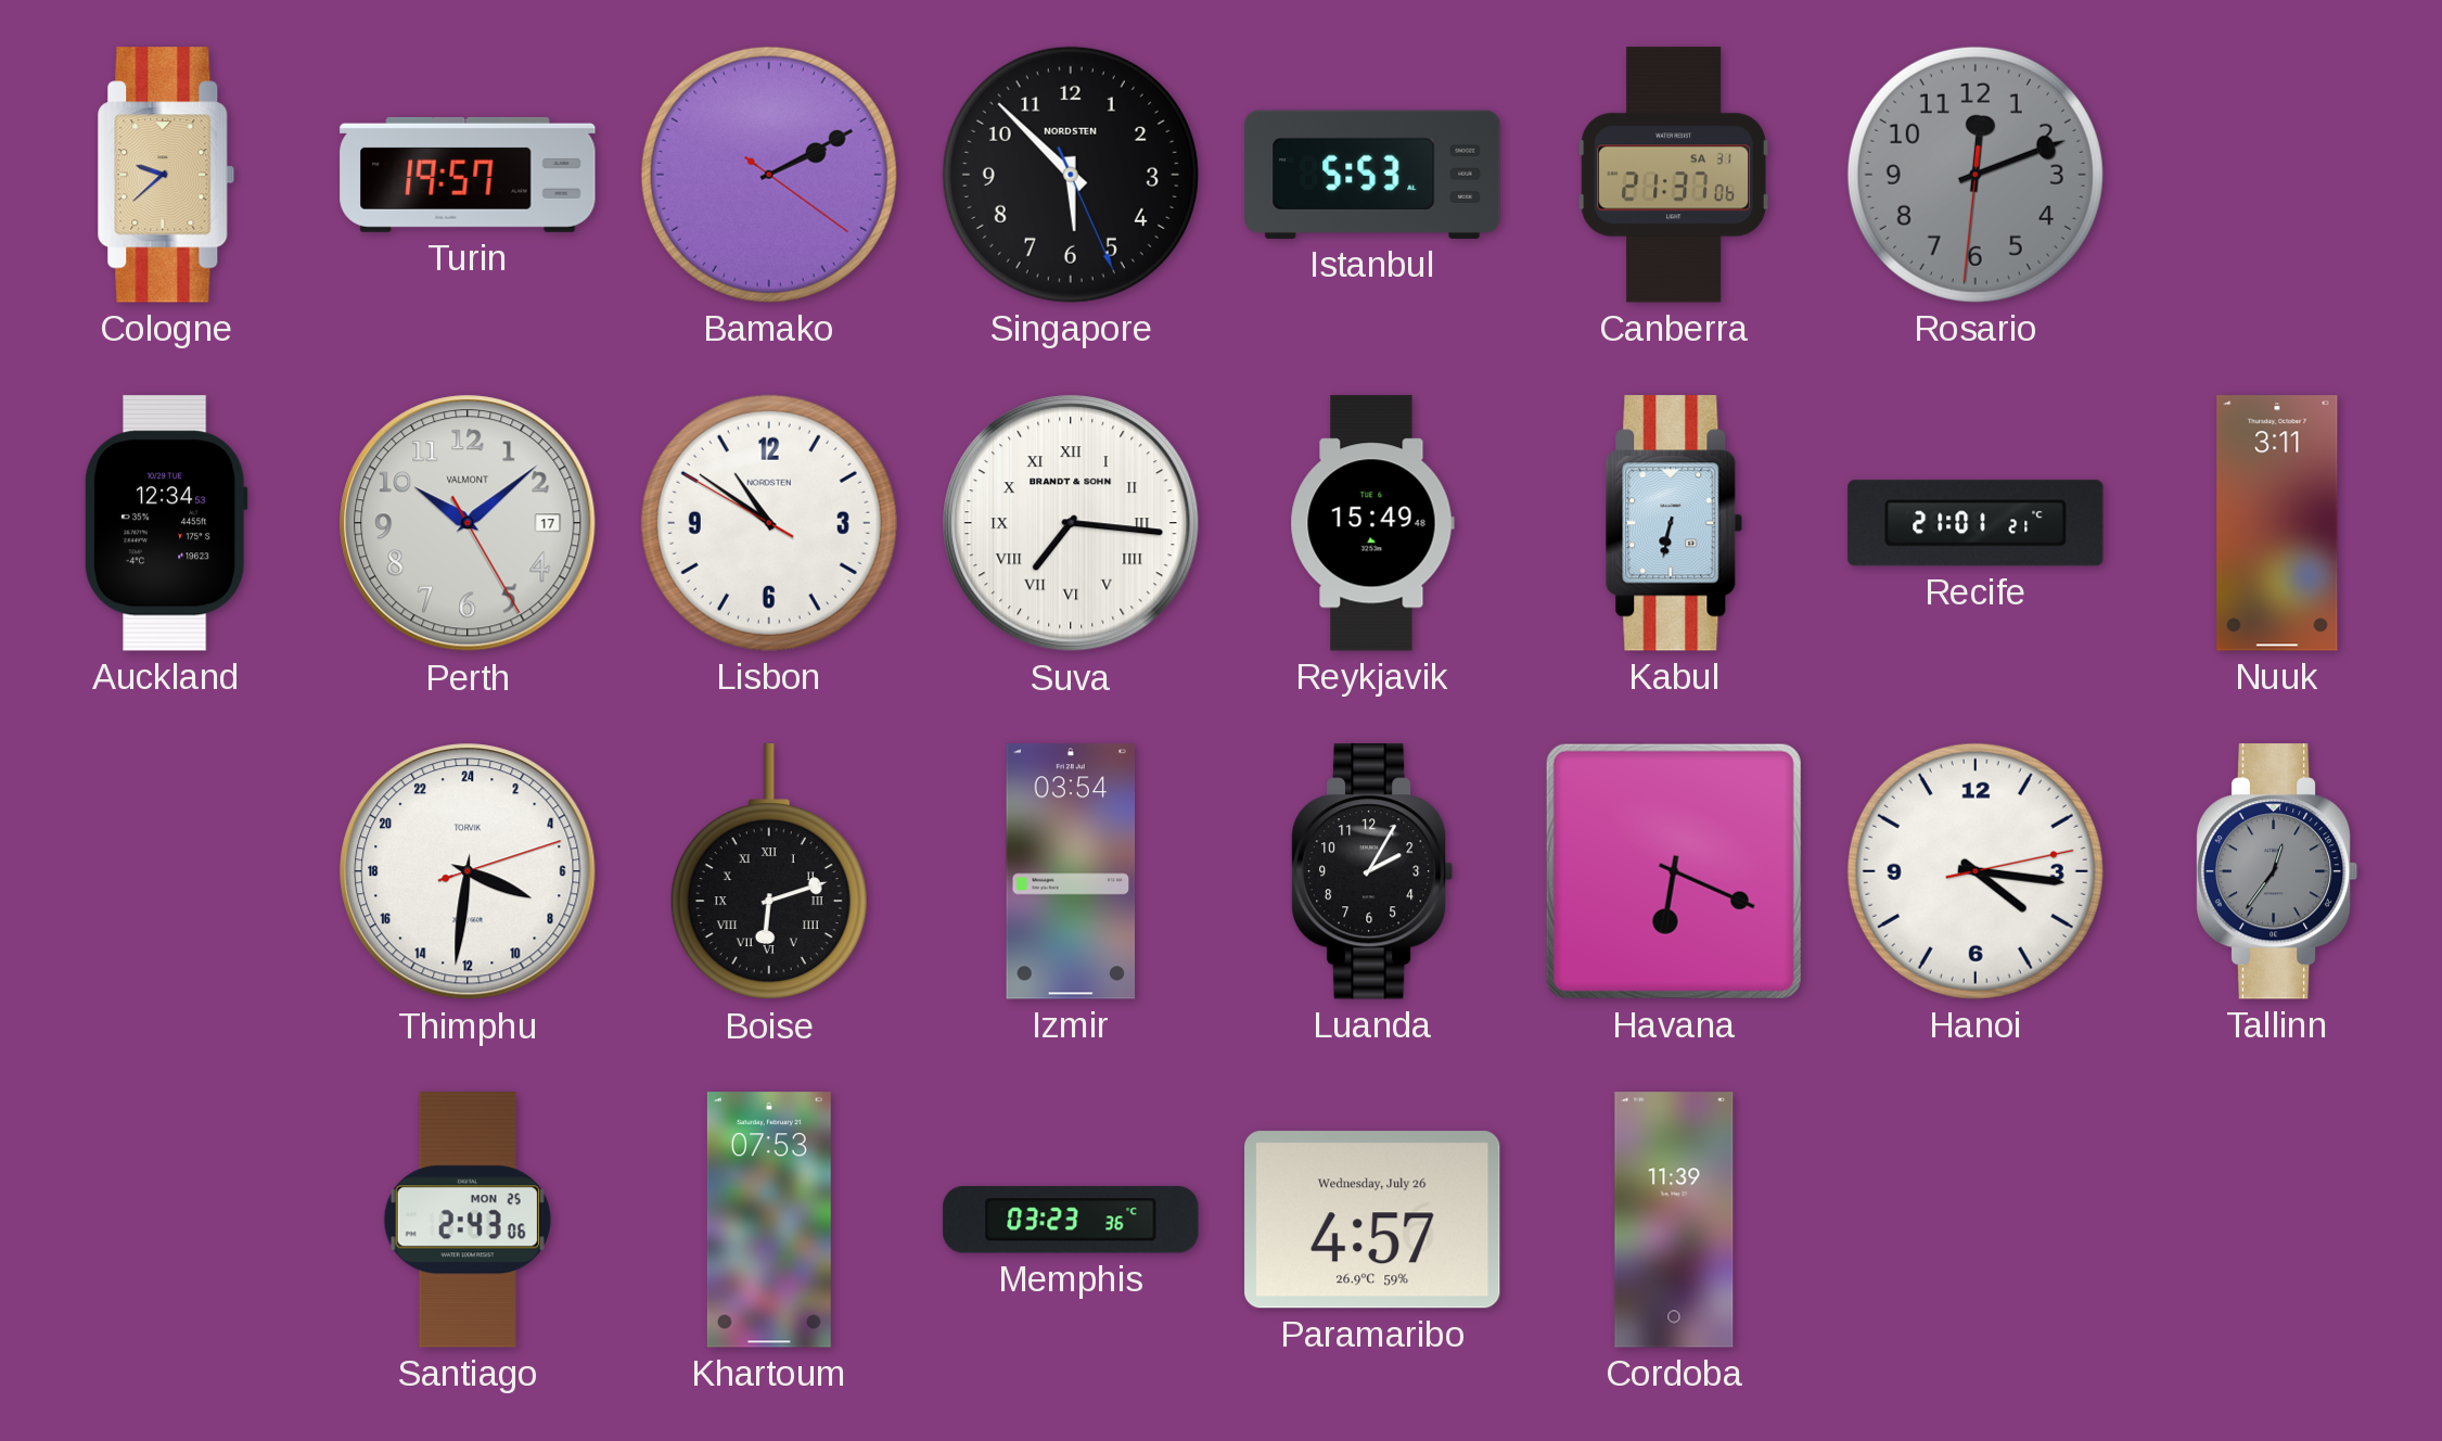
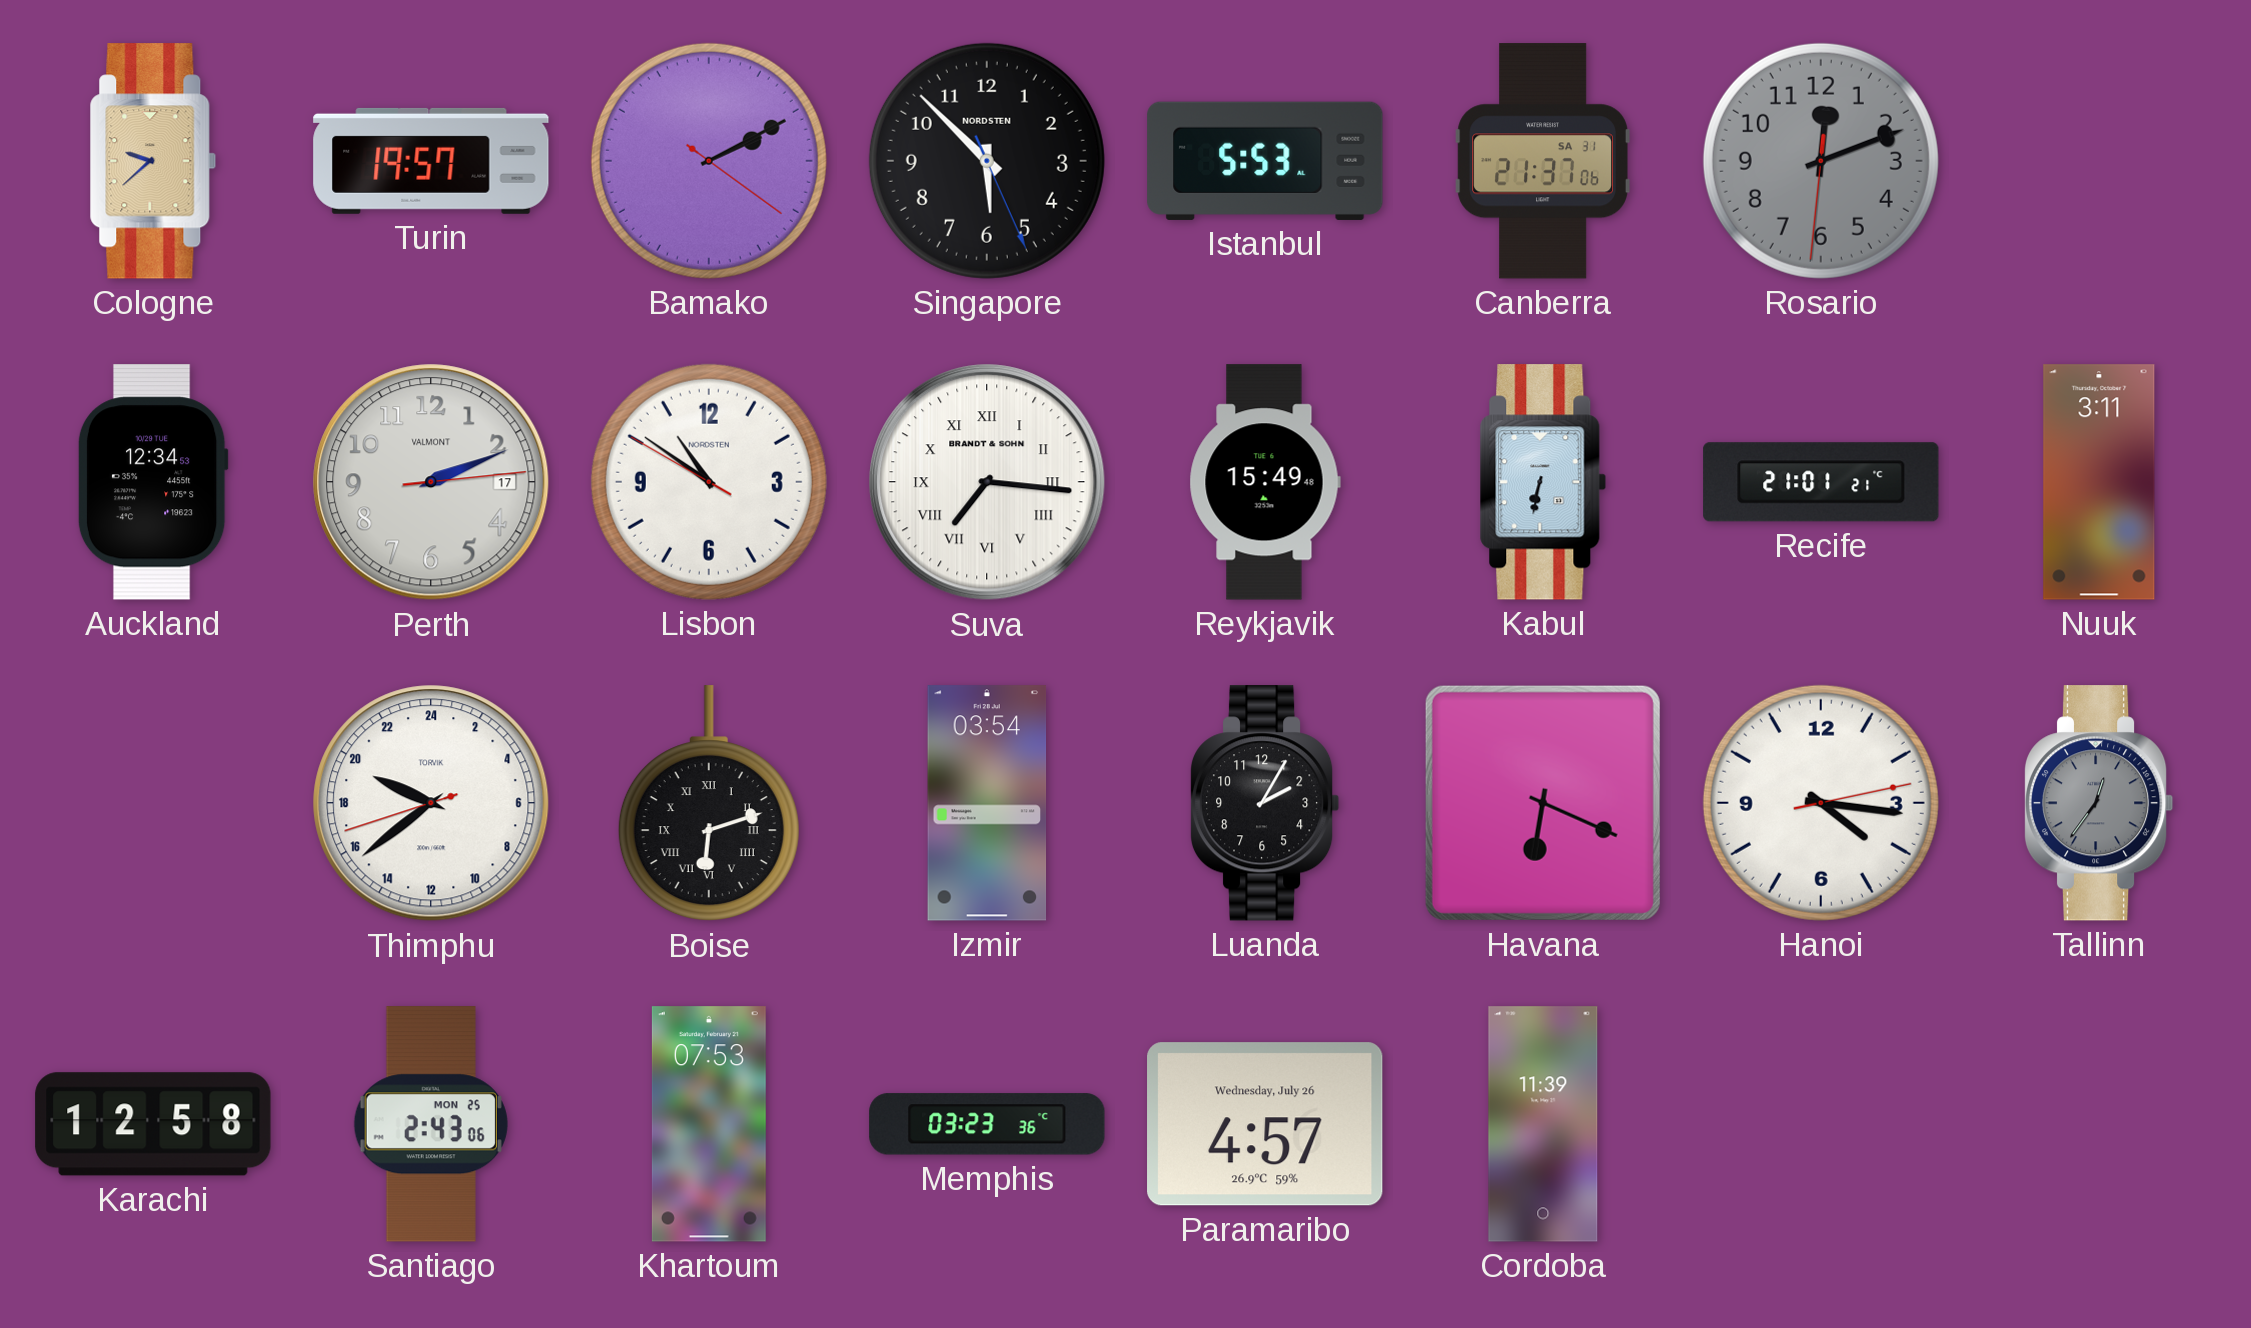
Perth: 10:08 -> 2:11
Thimphu: 7:31 -> 19:38
Karachi: none -> 12:58
